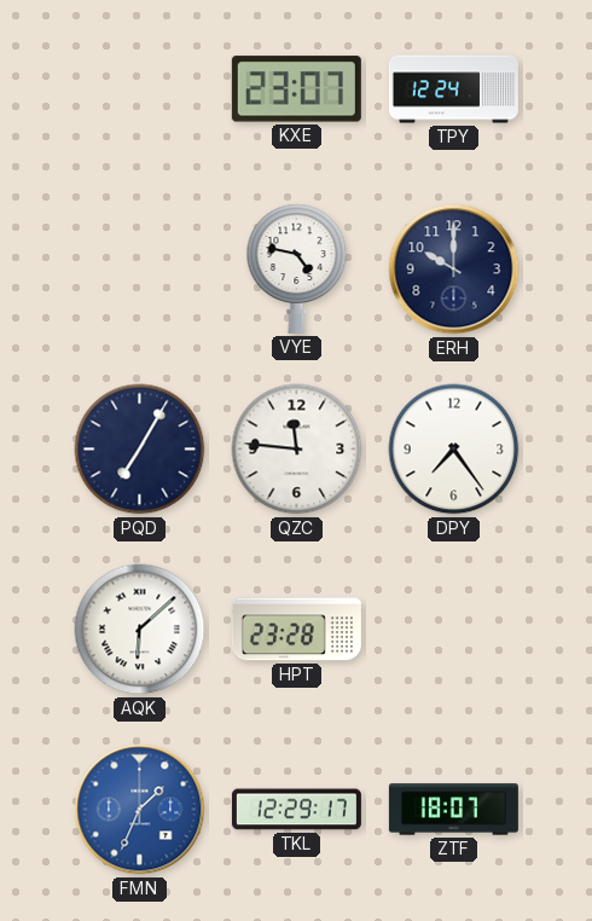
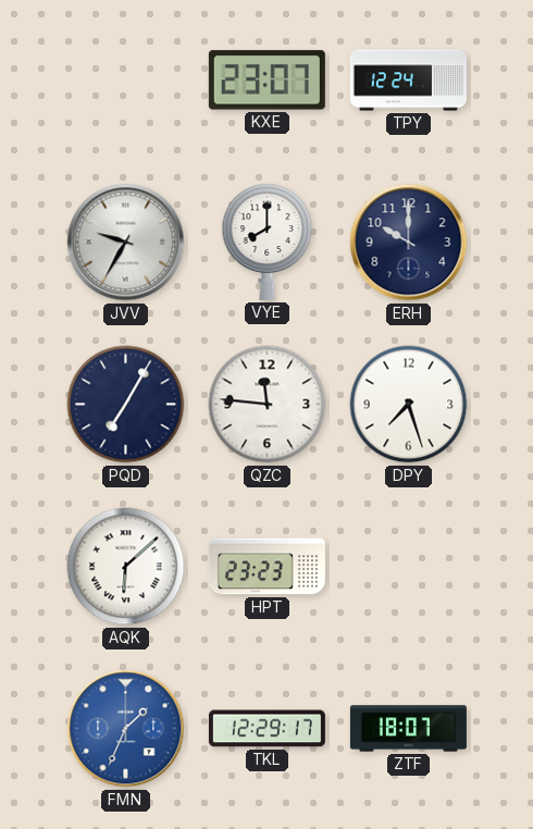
JVV: none -> 9:35
VYE: 4:47 -> 8:00
DPY: 7:24 -> 7:27
HPT: 23:28 -> 23:23
